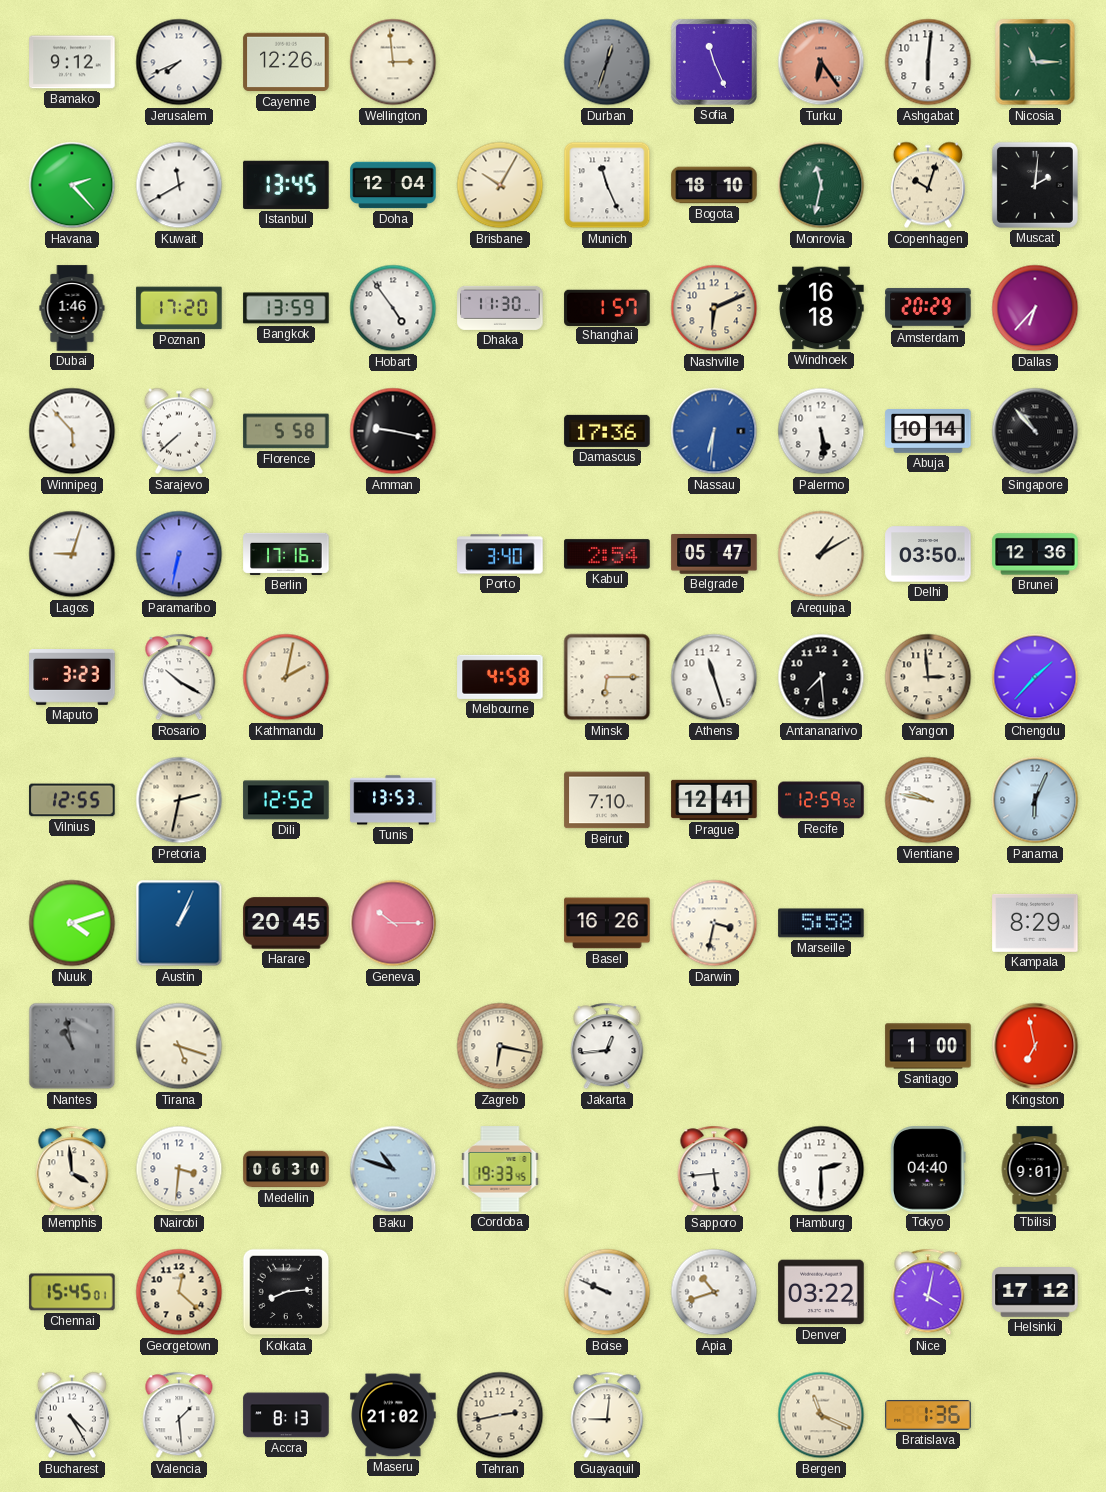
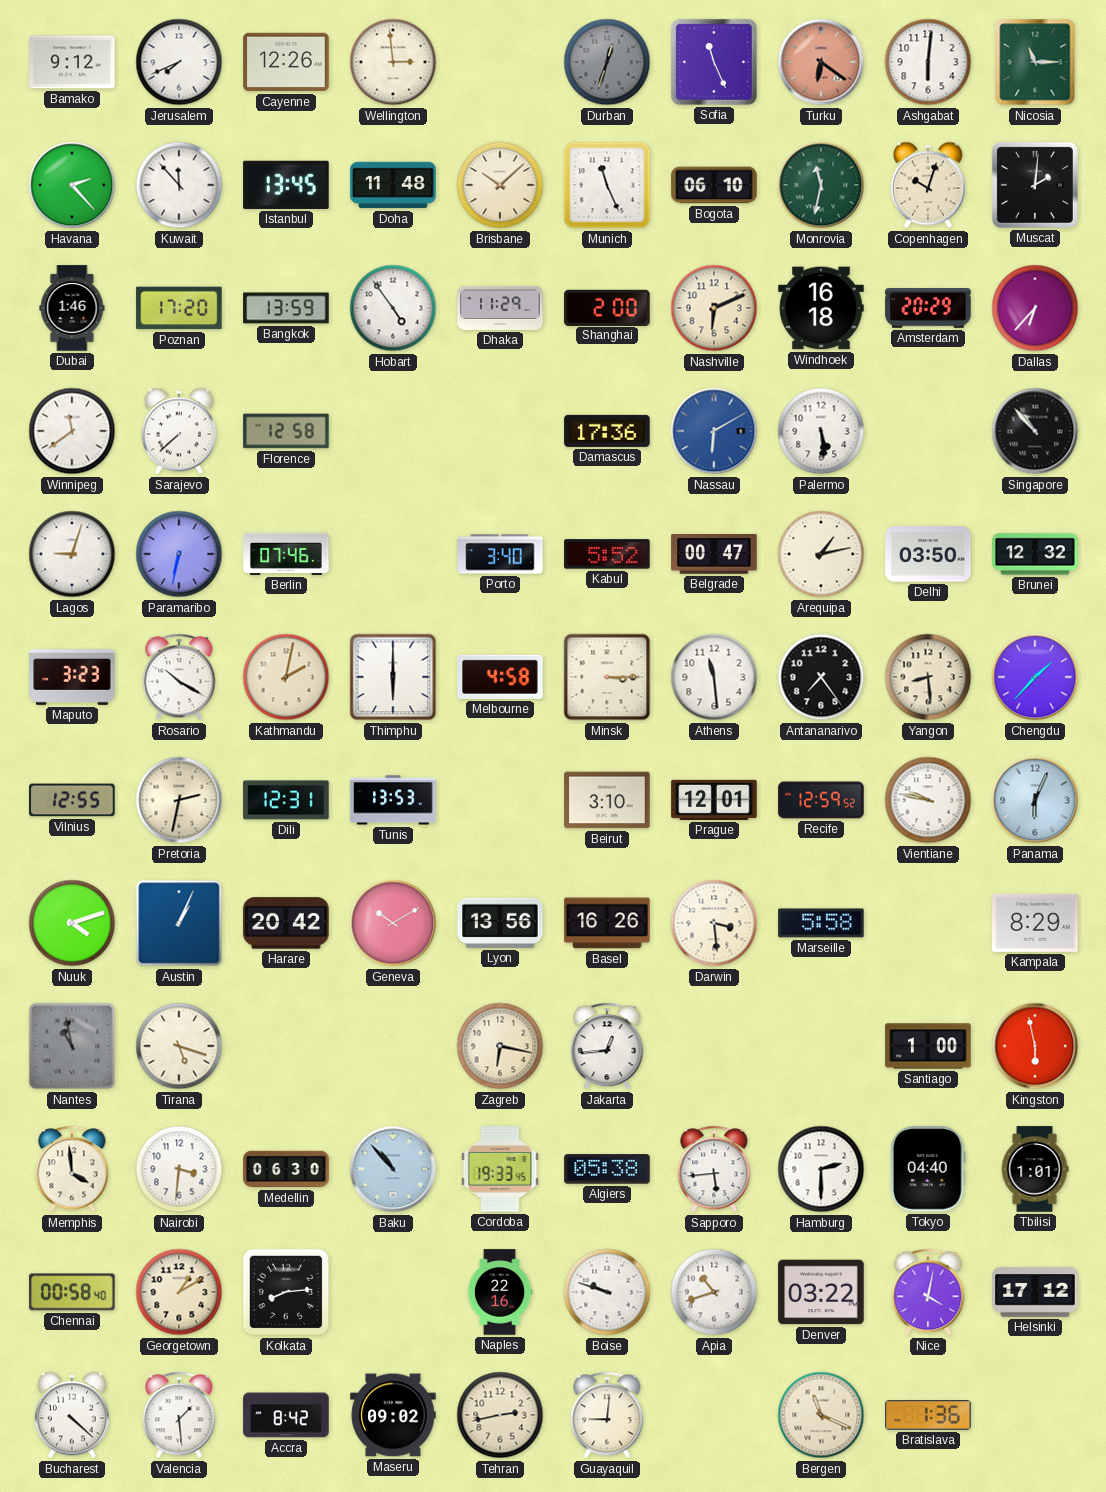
Turku: 6:24 -> 6:21
Kuwait: 11:40 -> 11:53
Doha: 12:04 -> 11:48
Brisbane: 10:05 -> 10:08
Bogota: 18:10 -> 06:10
Dhaka: 11:30 -> 11:29
Shanghai: 1:57 -> 2:00
Winnipeg: 5:53 -> 11:39
Florence: 5:58 -> 12:58
Amman: 9:17 -> none
Nassau: 6:31 -> 6:10
Abuja: 10:14 -> none
Berlin: 17:16 -> 07:46
Kabul: 2:54 -> 5:52
Belgrade: 05:47 -> 00:47
Arequipa: 1:10 -> 1:13
Brunei: 12:36 -> 12:32
Thimphu: none -> 6:00
Minsk: 6:15 -> 3:15
Athens: 11:27 -> 11:29
Antananarivo: 7:29 -> 7:24
Yangon: 2:59 -> 8:29
Dili: 12:52 -> 12:31
Beirut: 7:10 -> 3:10
Prague: 12:41 -> 12:01
Harare: 20:45 -> 20:42
Geneva: 10:15 -> 10:10
Lyon: none -> 13:56
Darwin: 3:32 -> 3:29
Kingston: 6:58 -> 5:58
Baku: 10:48 -> 10:53
Algiers: none -> 05:38
Tbilisi: 9:01 -> 1:01
Chennai: 15:45 -> 00:58
Georgetown: 12:22 -> 1:10
Naples: none -> 22:16
Boise: 9:49 -> 9:48
Bucharest: 4:25 -> 4:22
Accra: 8:13 -> 8:42
Maseru: 21:02 -> 09:02
